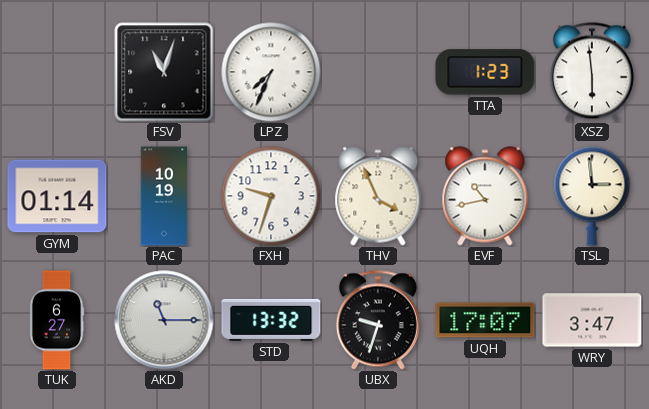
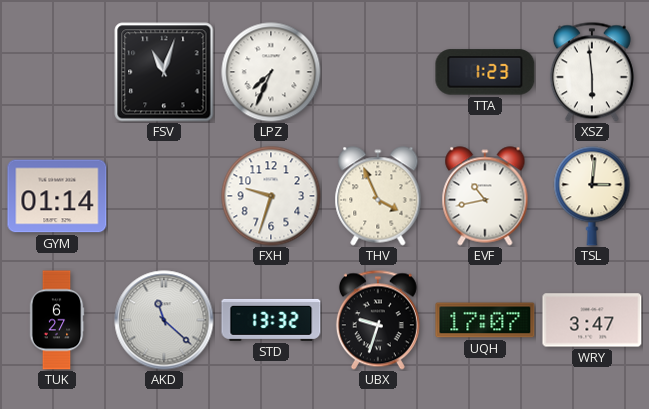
PAC: 10:19 -> none
TSL: 2:59 -> 3:01
AKD: 11:15 -> 11:22
